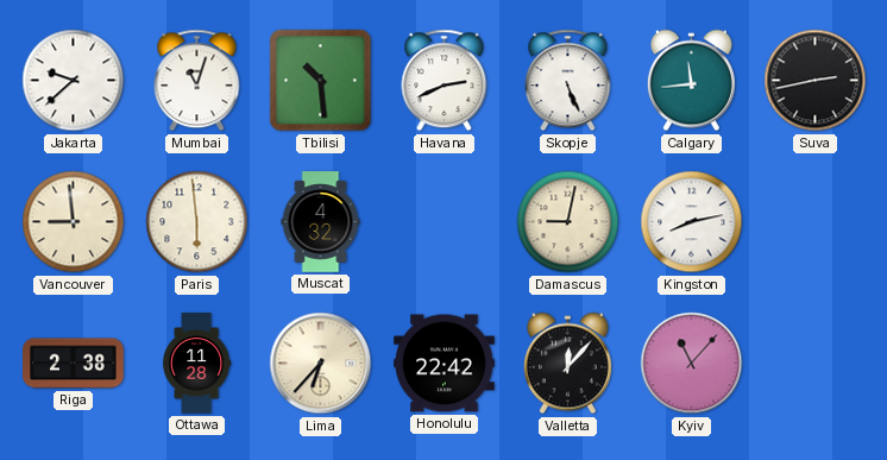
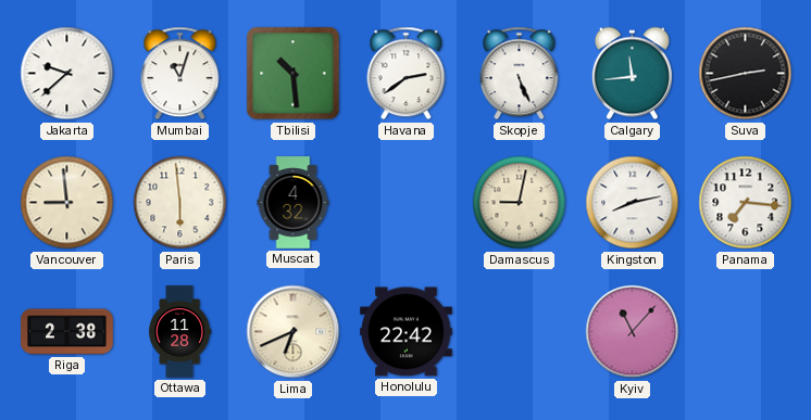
Havana: 2:41 -> 2:39
Panama: none -> 7:16
Lima: 6:37 -> 6:41
Valletta: 12:07 -> none
